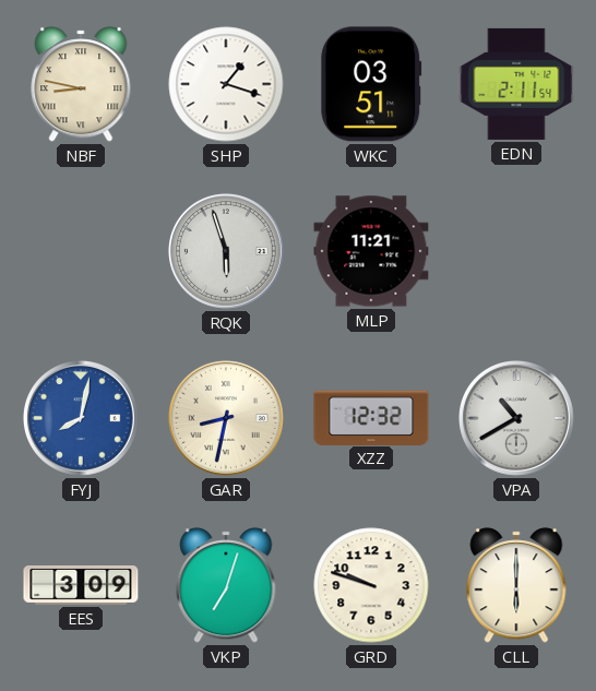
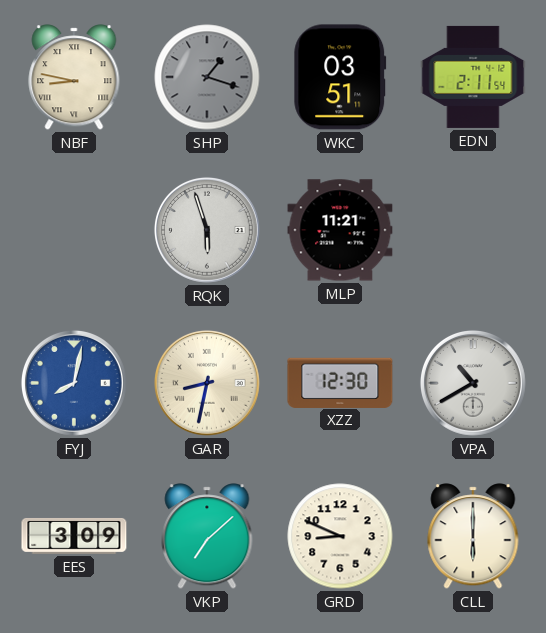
SHP dial: white -> grey
XZZ: 12:32 -> 12:30
VKP: 7:03 -> 7:08
GRD: 9:48 -> 8:49
